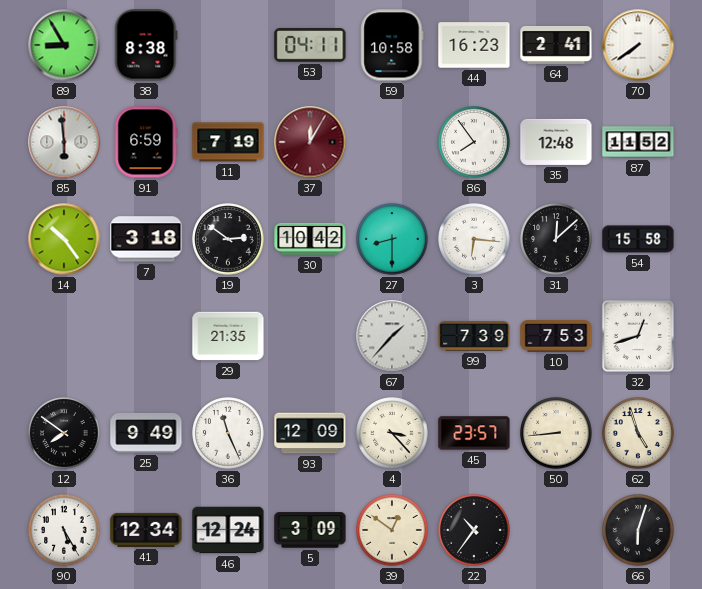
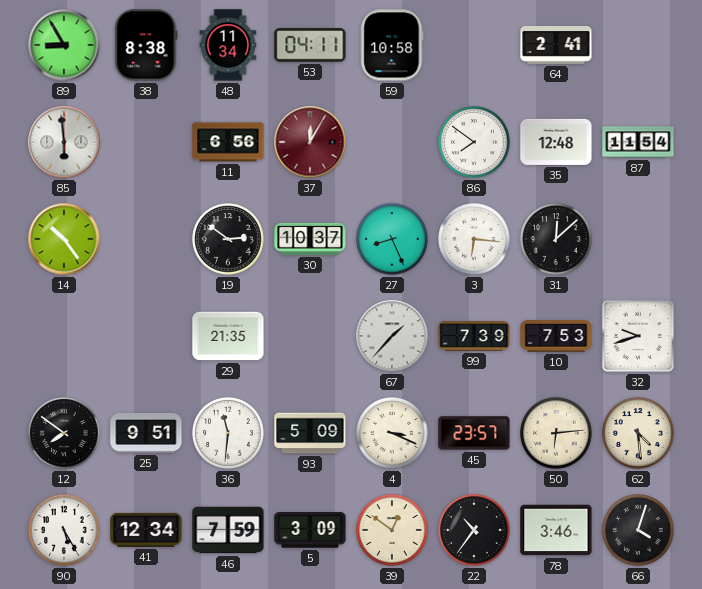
48: none -> 11:34
44: 16:23 -> none
70: 7:39 -> none
91: 6:59 -> none
11: 7:19 -> 6:56
86: 7:54 -> 7:51
87: 11:52 -> 11:54
7: 3:18 -> none
30: 10:42 -> 10:37
27: 8:30 -> 8:26
54: 15:58 -> none
32: 12:42 -> 9:42
25: 9:49 -> 9:51
36: 11:26 -> 11:31
93: 12:09 -> 5:09
4: 3:23 -> 3:19
50: 8:44 -> 6:14
62: 4:57 -> 4:29
46: 12:24 -> 7:59
78: none -> 3:46
66: 6:03 -> 4:03
